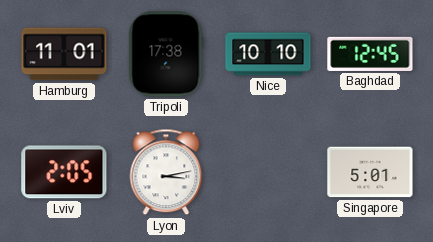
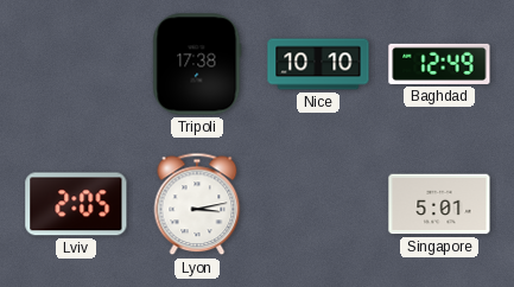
Hamburg: 11:01 -> none
Baghdad: 12:45 -> 12:49
